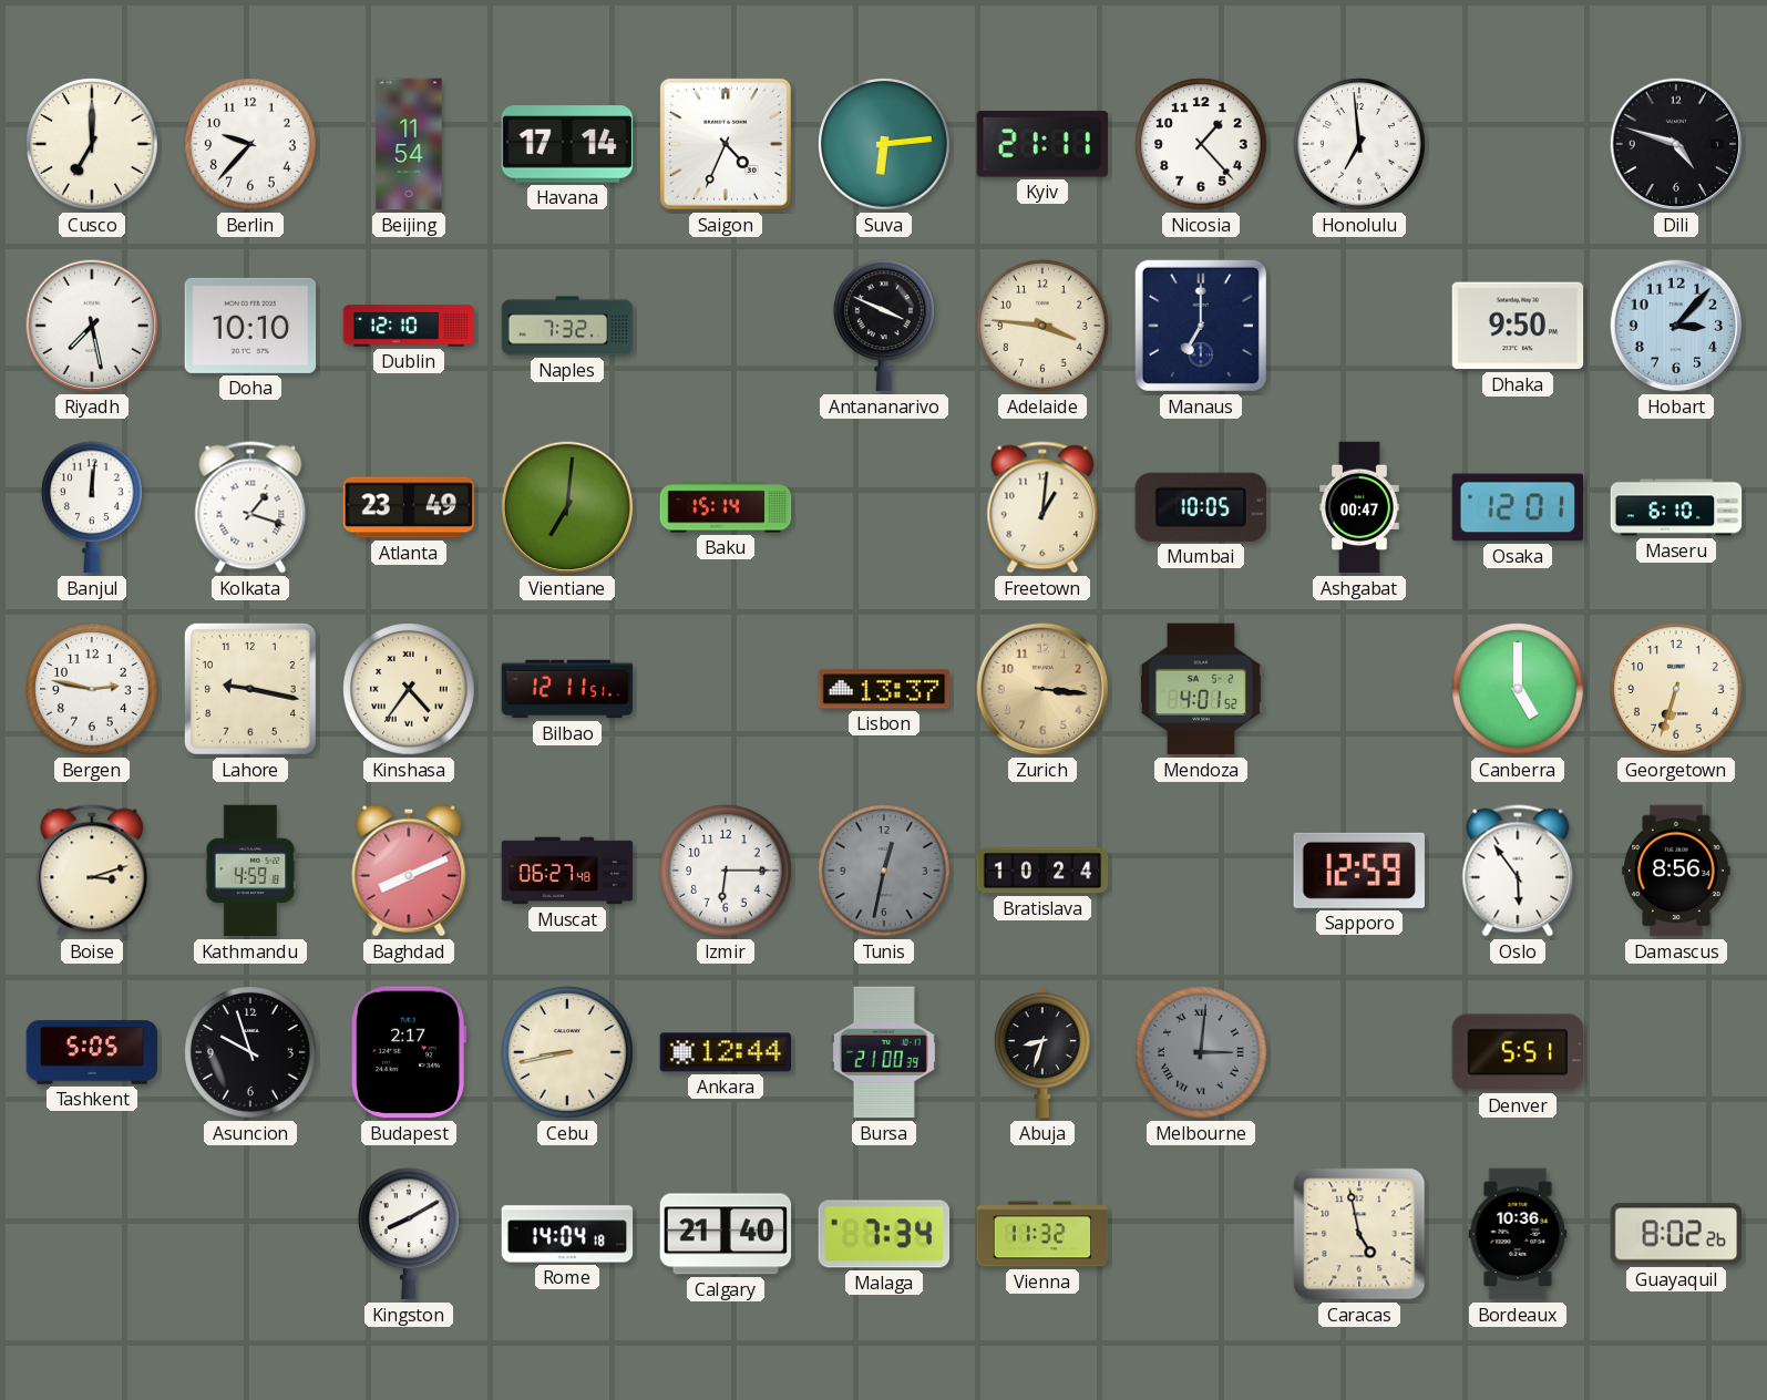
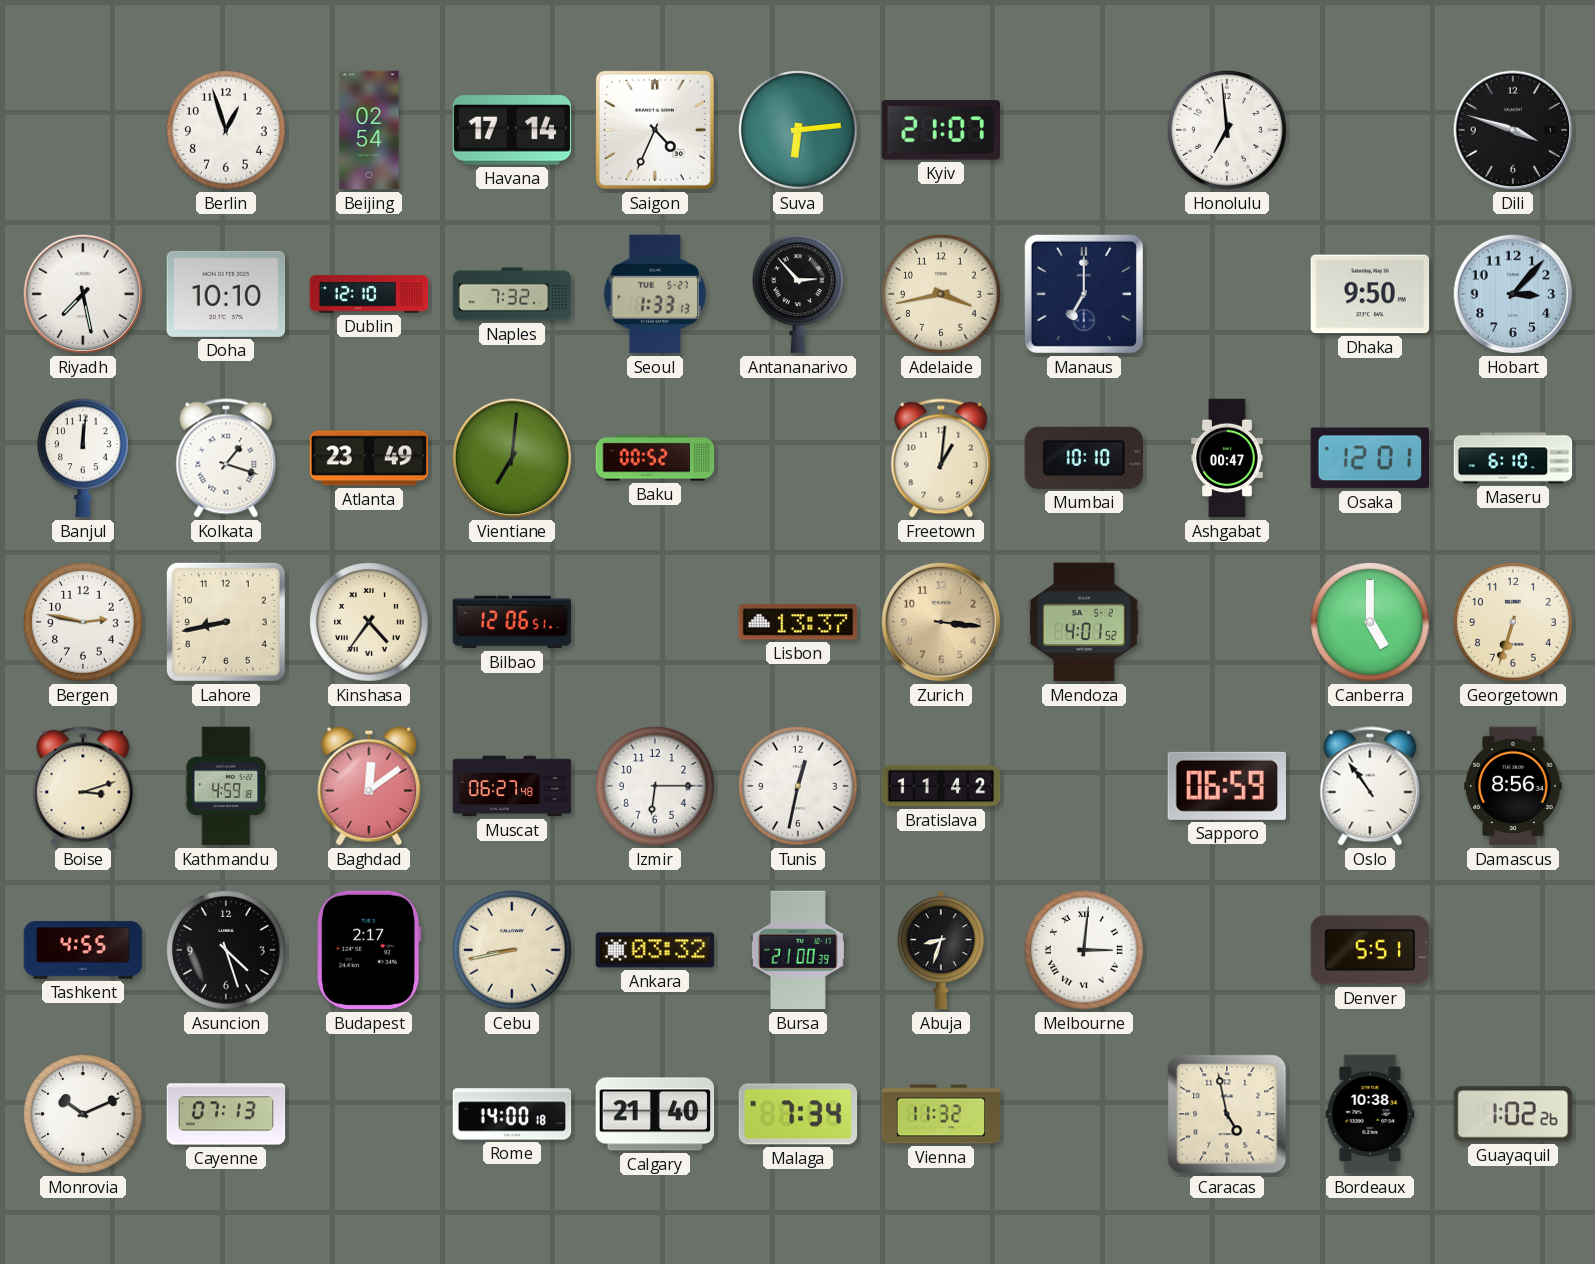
Cusco: 7:00 -> none
Berlin: 9:37 -> 12:57
Beijing: 11:54 -> 02:54
Kyiv: 21:11 -> 21:07
Nicosia: 1:23 -> none
Dili: 4:48 -> 3:48
Seoul: none -> 1:33
Antananarivo: 3:49 -> 2:53
Adelaide: 3:46 -> 3:43
Baku: 15:14 -> 00:52
Mumbai: 10:05 -> 10:10
Lahore: 9:17 -> 8:43
Bilbao: 12:11 -> 12:06
Baghdad: 8:11 -> 12:09
Tunis dial: grey -> white
Bratislava: 10:24 -> 11:42
Sapporo: 12:59 -> 06:59
Oslo: 5:54 -> 10:54
Tashkent: 5:05 -> 4:55
Asuncion: 9:57 -> 4:27
Ankara: 12:44 -> 03:32
Melbourne dial: grey -> white
Monrovia: none -> 10:11
Cayenne: none -> 07:13
Kingston: 8:10 -> none
Rome: 14:04 -> 14:00
Bordeaux: 10:36 -> 10:38
Guayaquil: 8:02 -> 1:02
